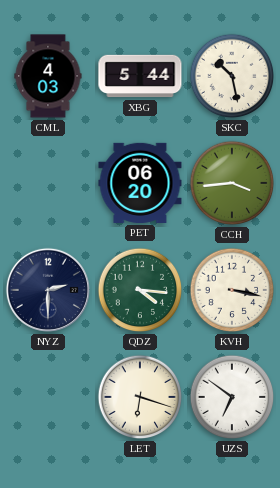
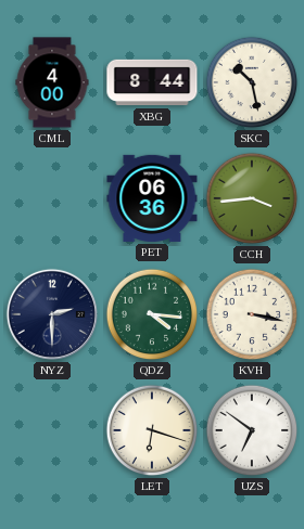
CML: 4:03 -> 4:00
XBG: 5:44 -> 8:44
PET: 06:20 -> 06:36
